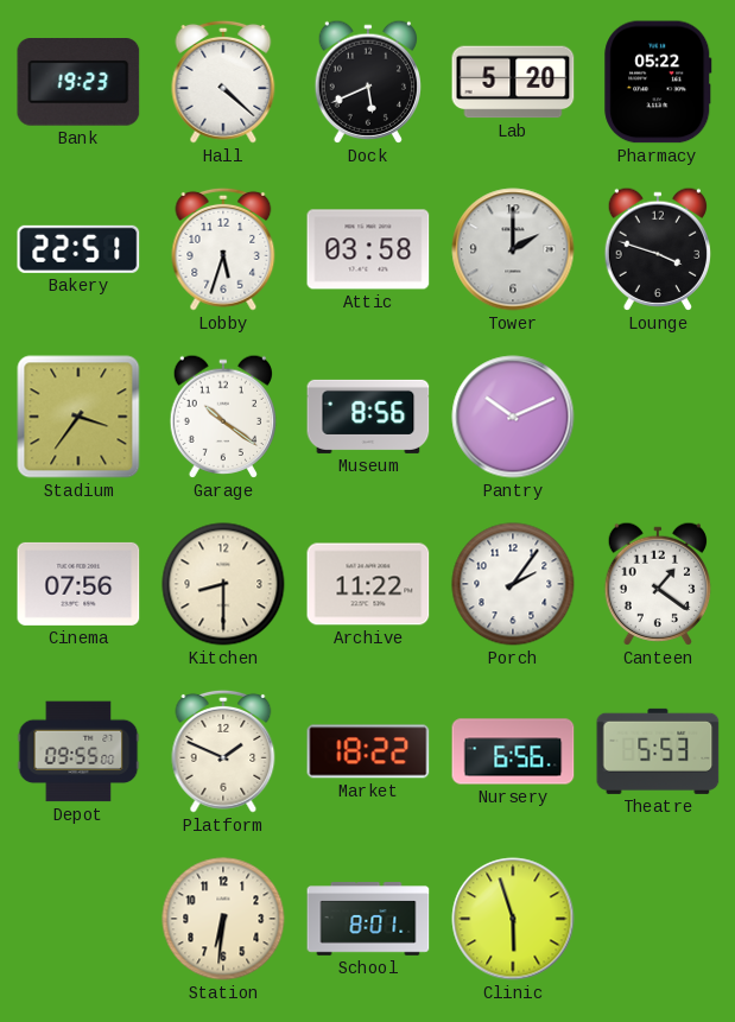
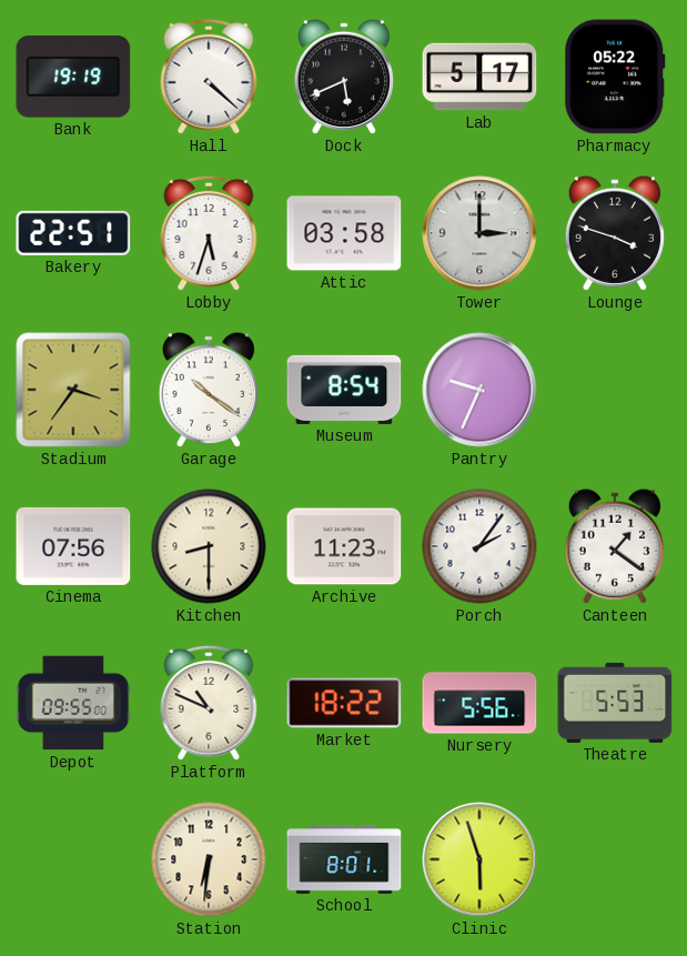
Bank: 19:23 -> 19:19
Lab: 5:20 -> 5:17
Tower: 2:00 -> 3:00
Museum: 8:56 -> 8:54
Pantry: 10:11 -> 9:34
Archive: 11:22 -> 11:23
Platform: 1:49 -> 10:49
Nursery: 6:56 -> 5:56
